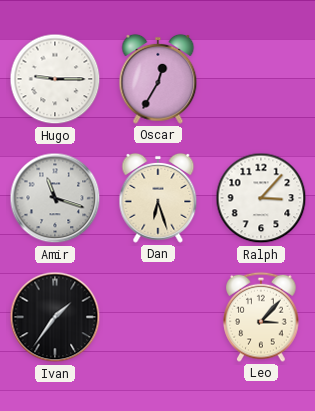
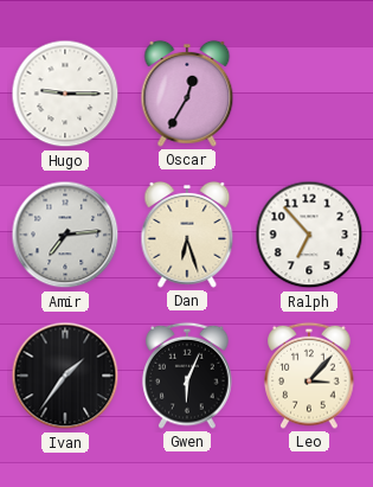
Amir: 11:18 -> 7:14
Ralph: 3:07 -> 6:53
Gwen: none -> 6:04
